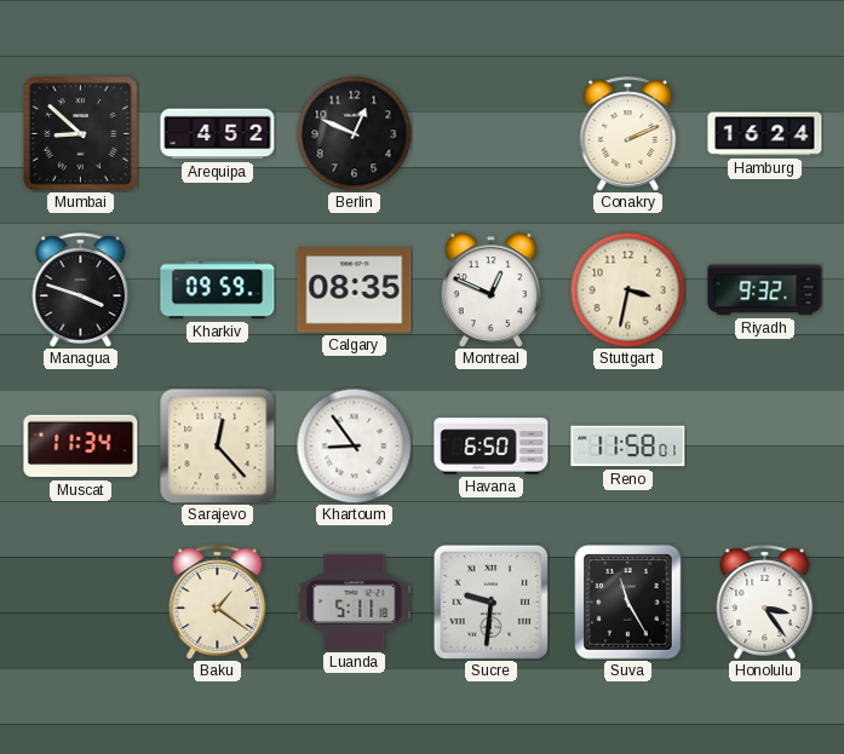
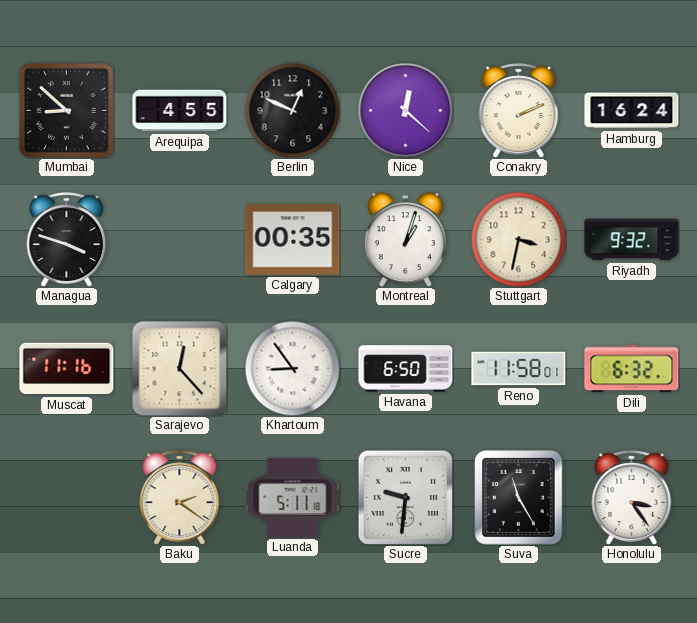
Arequipa: 4:52 -> 4:55
Nice: none -> 12:22
Kharkiv: 09:59 -> none
Calgary: 08:35 -> 00:35
Montreal: 12:49 -> 1:03
Muscat: 11:34 -> 11:16
Dili: none -> 6:32
Baku: 1:21 -> 2:21
